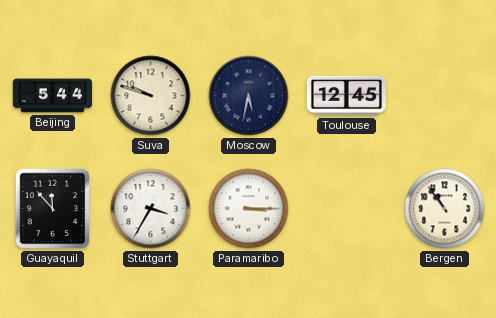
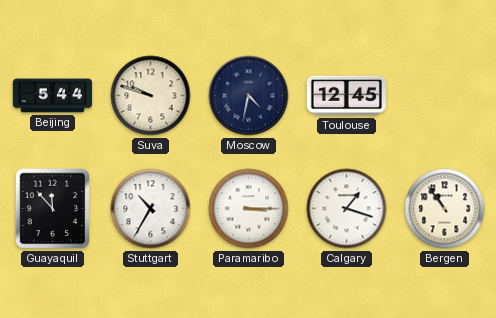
Moscow: 5:32 -> 4:32
Stuttgart: 3:35 -> 10:35
Calgary: none -> 1:18
